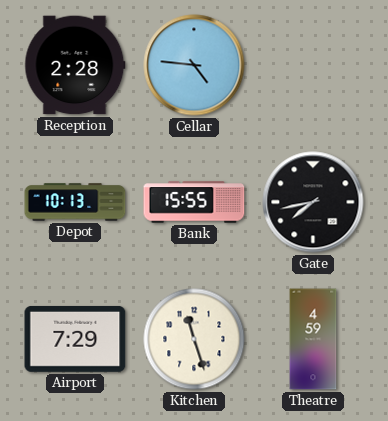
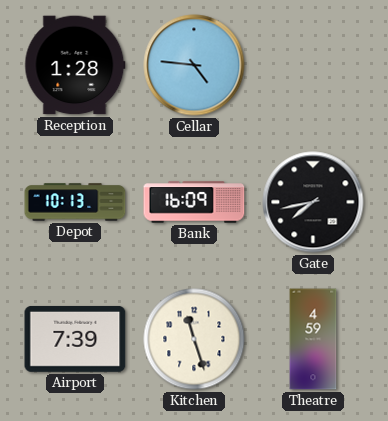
Reception: 2:28 -> 1:28
Bank: 15:55 -> 16:09
Airport: 7:29 -> 7:39
